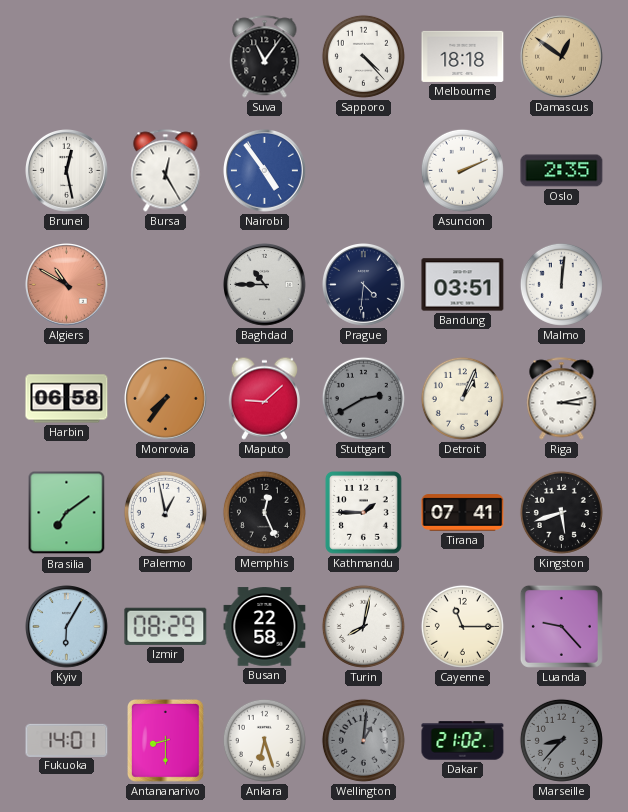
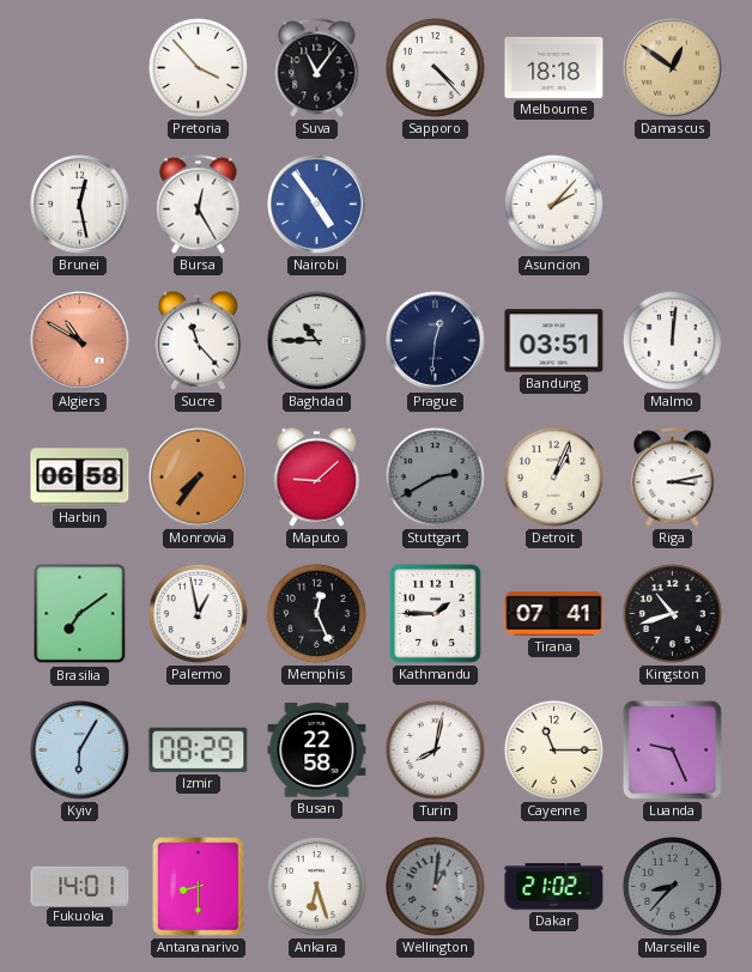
Pretoria: none -> 3:53
Asuncion: 2:11 -> 2:07
Oslo: 2:35 -> none
Sucre: none -> 11:23
Prague: 4:31 -> 12:31
Kingston: 5:42 -> 10:42
Luanda: 9:23 -> 9:26
